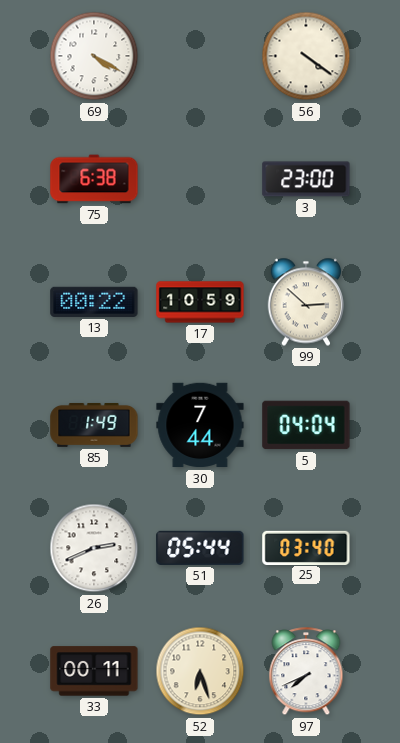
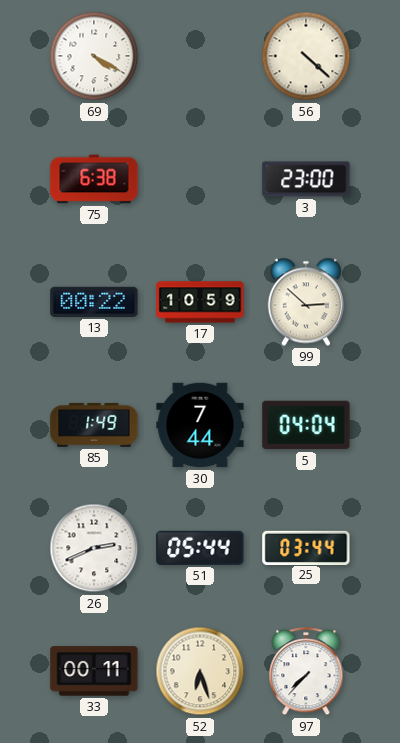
56: 4:21 -> 4:22
25: 03:40 -> 03:44
97: 7:41 -> 7:37
